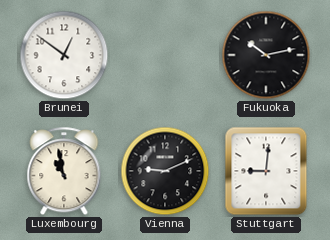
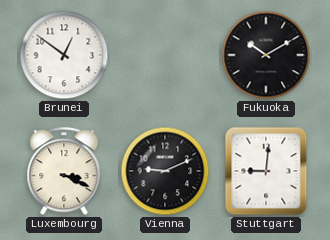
Fukuoka: 10:13 -> 10:10
Luxembourg: 10:58 -> 3:19
